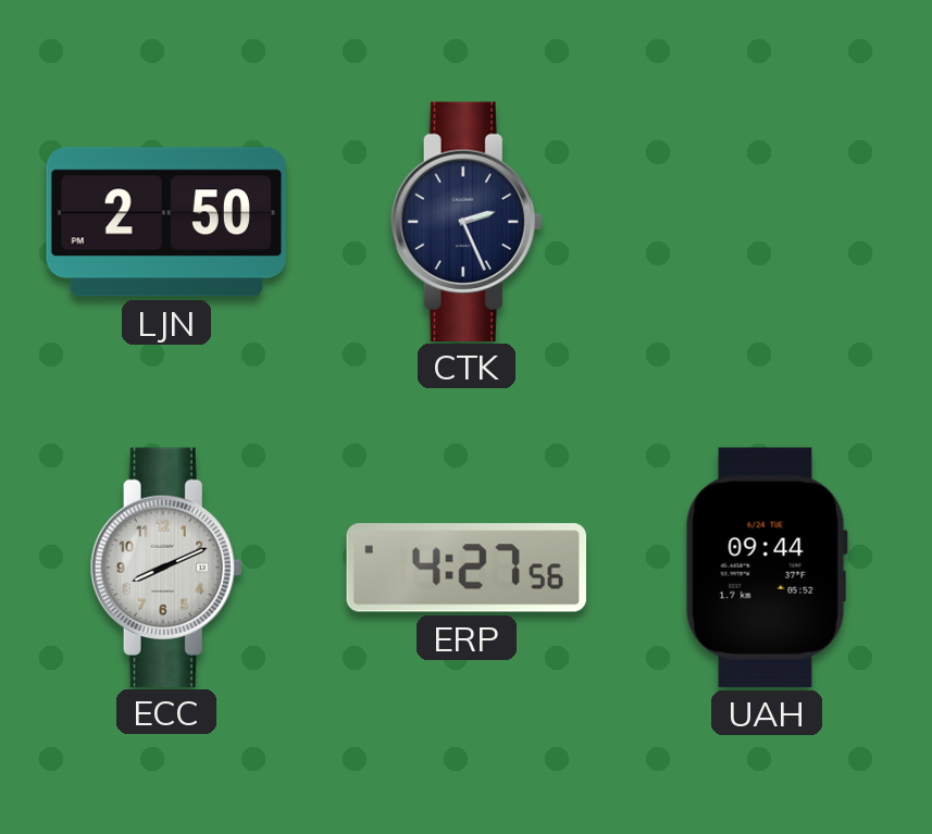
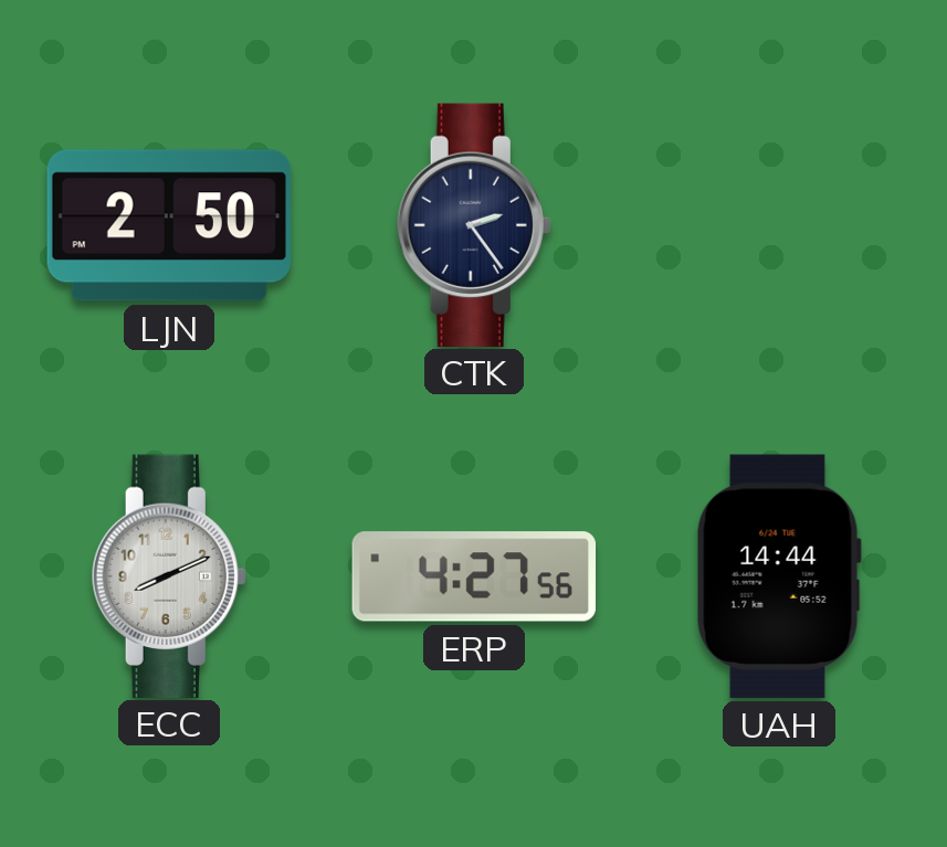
CTK: 2:26 -> 2:24
UAH: 09:44 -> 14:44
